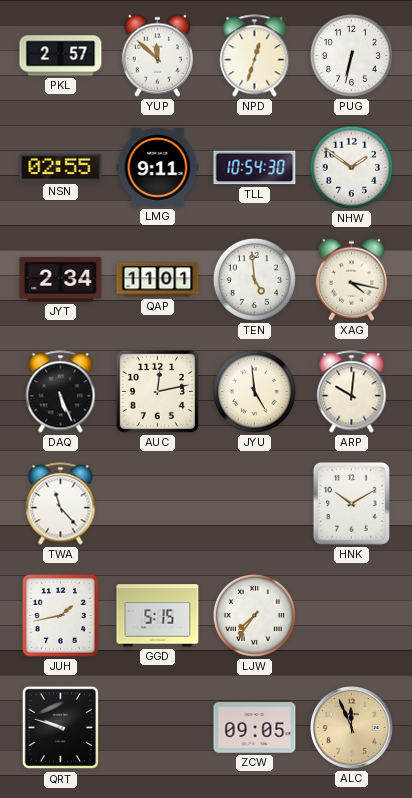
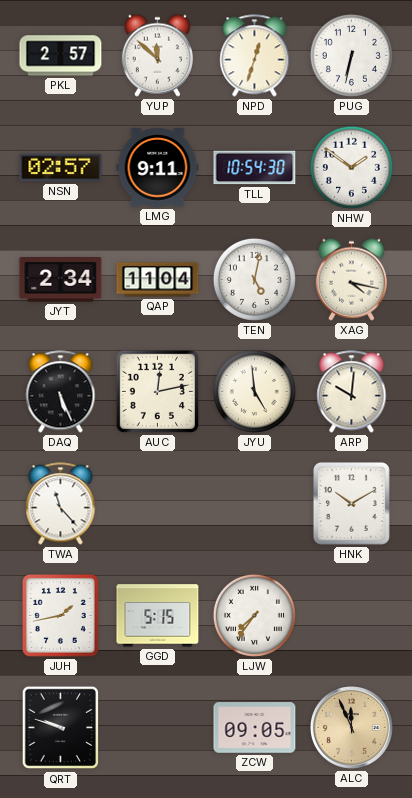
NSN: 02:55 -> 02:57
QAP: 11:01 -> 11:04
TEN: 4:59 -> 5:02
